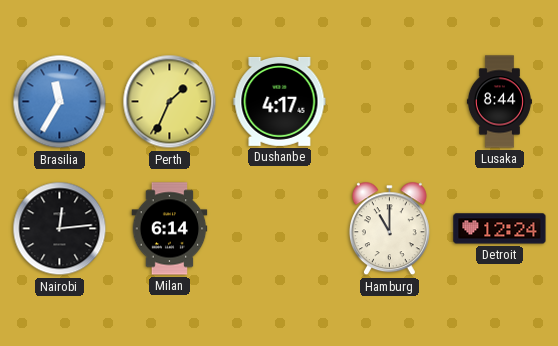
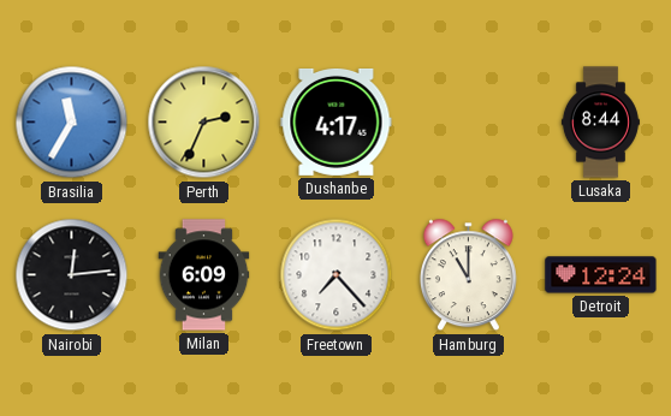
Perth: 1:34 -> 2:34
Milan: 6:14 -> 6:09
Freetown: none -> 7:23
